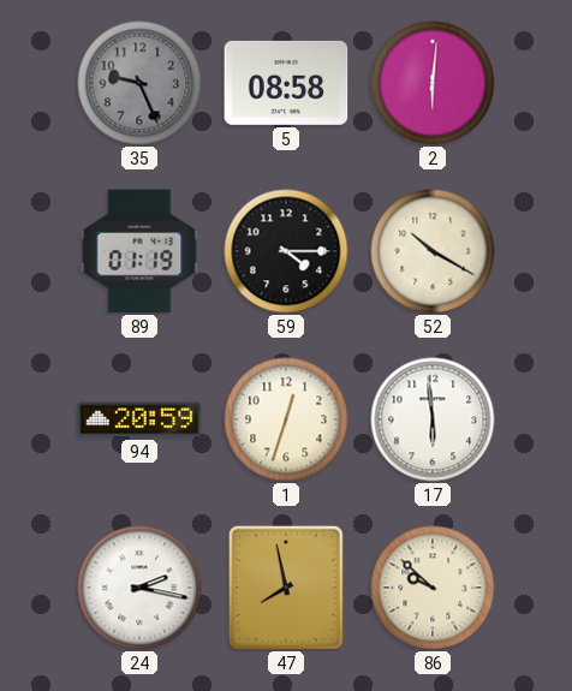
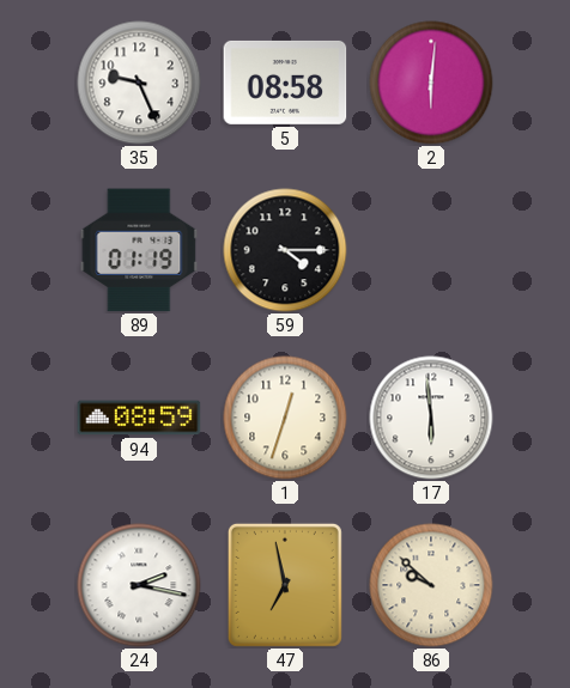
35 dial: grey -> white
52: 10:20 -> none
94: 20:59 -> 08:59
47: 7:58 -> 6:58
